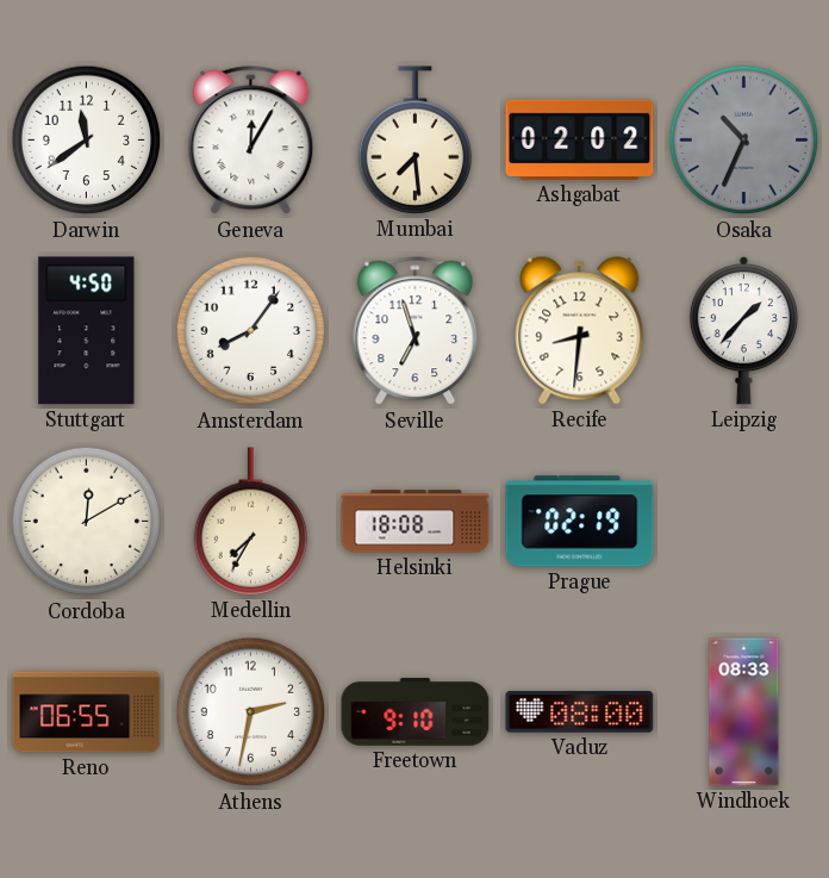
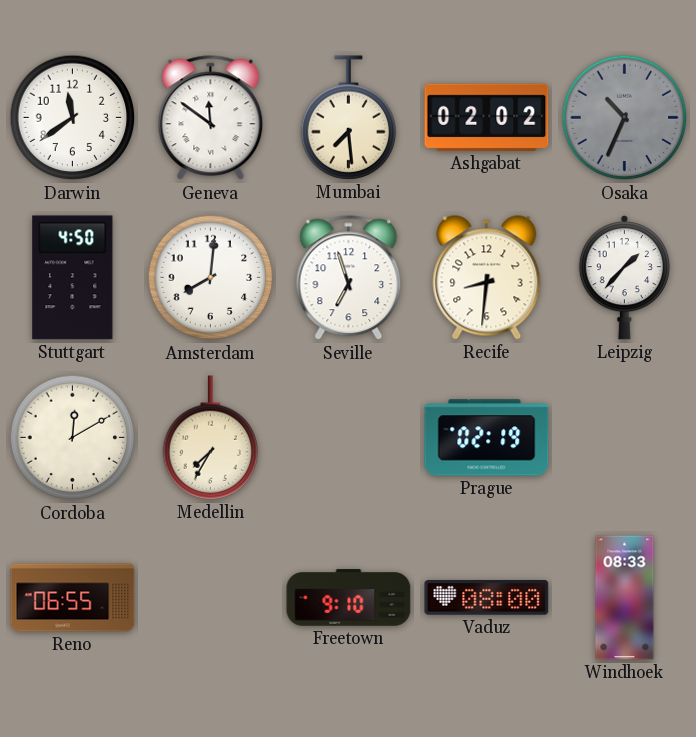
Geneva: 12:05 -> 11:51
Amsterdam: 8:06 -> 8:01
Helsinki: 18:08 -> none
Athens: 2:32 -> none
